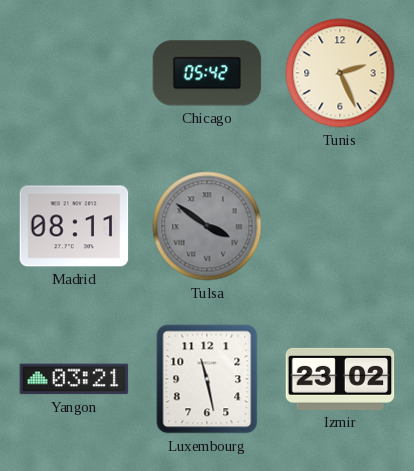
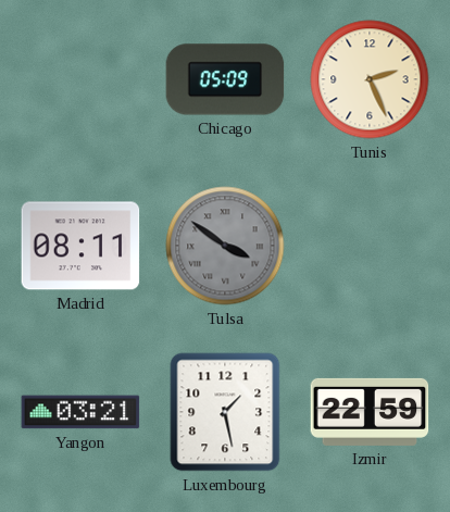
Chicago: 05:42 -> 05:09
Luxembourg: 11:28 -> 1:28
Izmir: 23:02 -> 22:59
